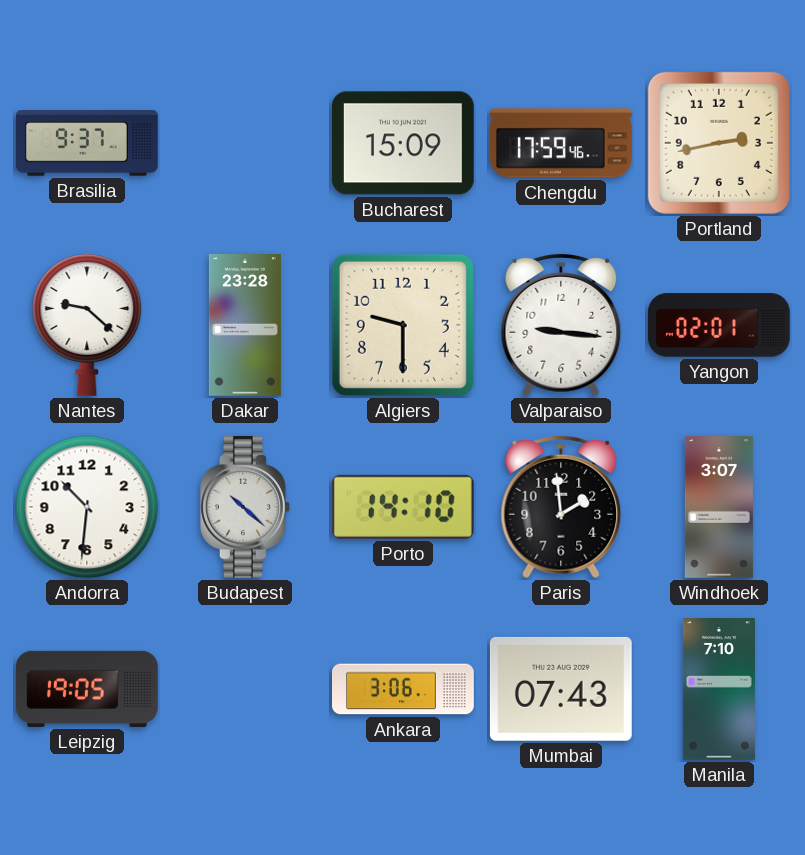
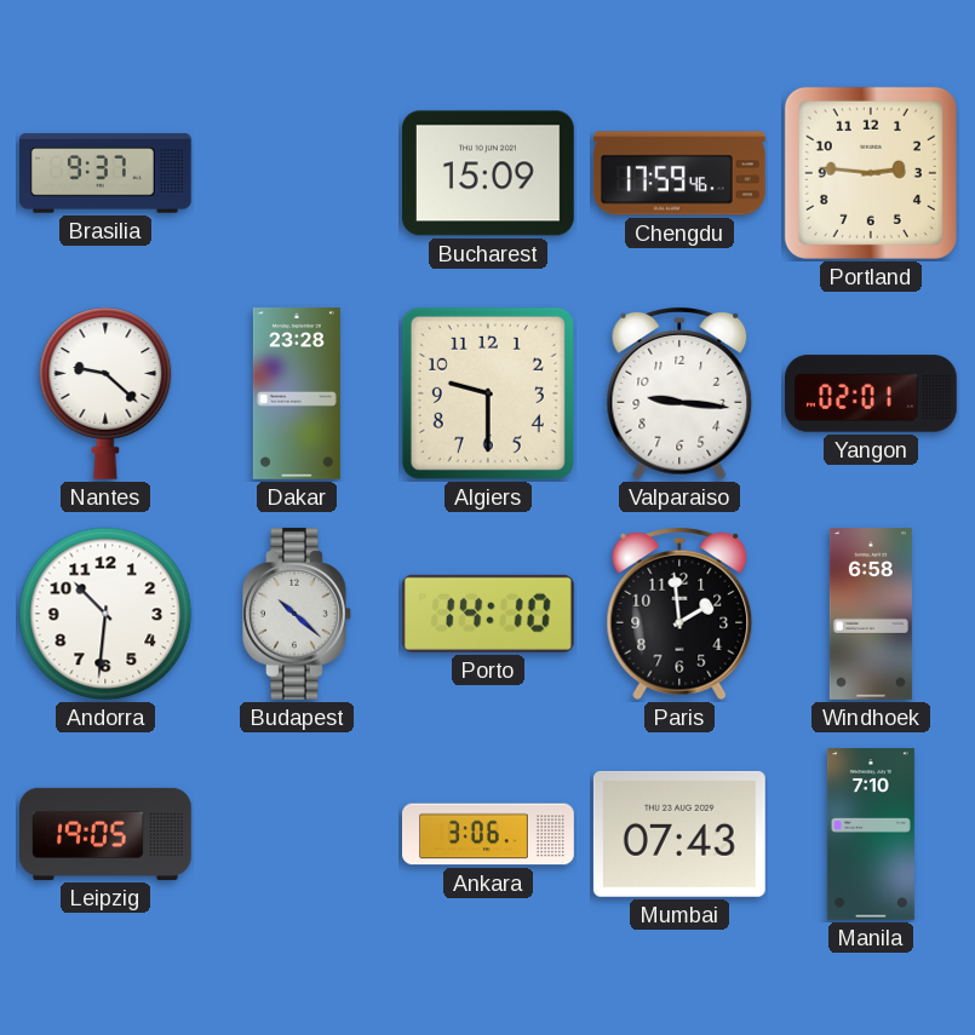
Portland: 2:43 -> 2:46
Windhoek: 3:07 -> 6:58
